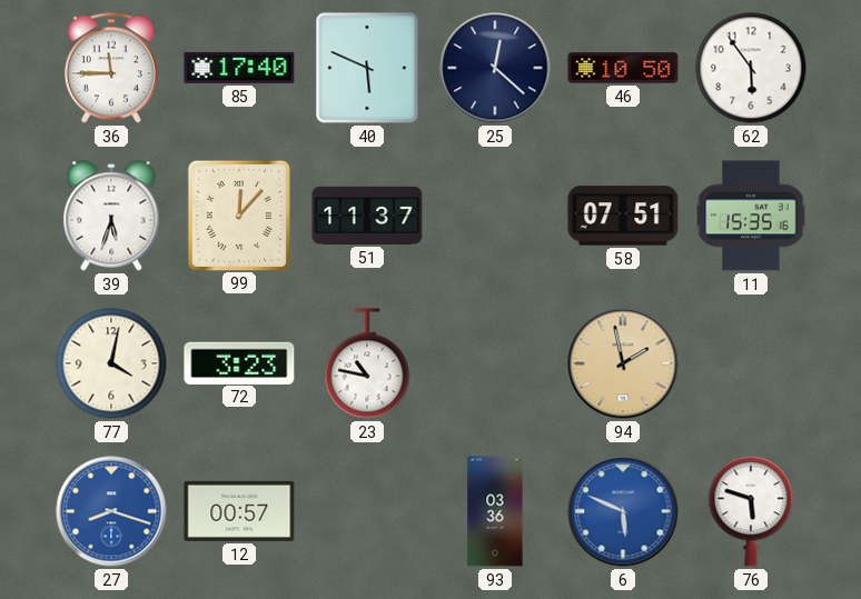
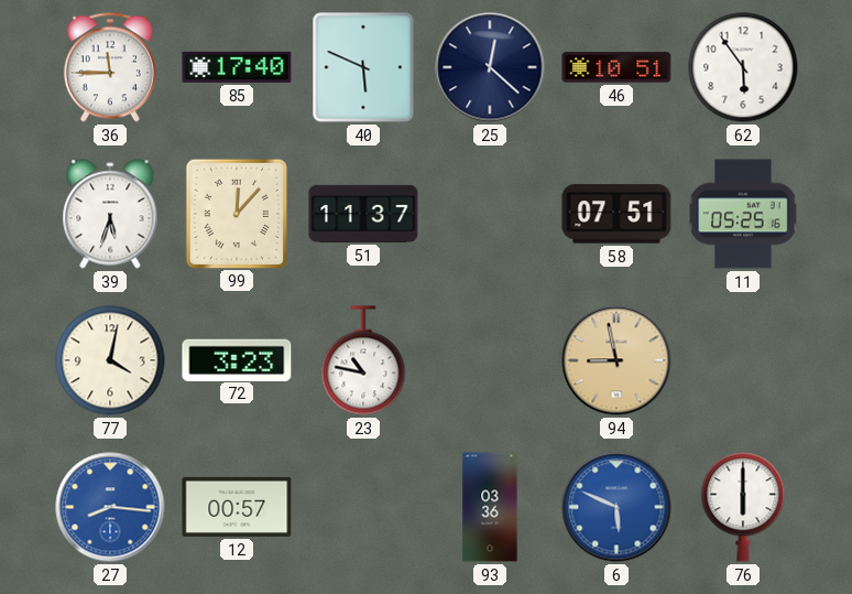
46: 10:50 -> 10:51
11: 15:35 -> 05:25
94: 1:58 -> 8:58
27: 8:18 -> 8:16
76: 5:48 -> 6:00
